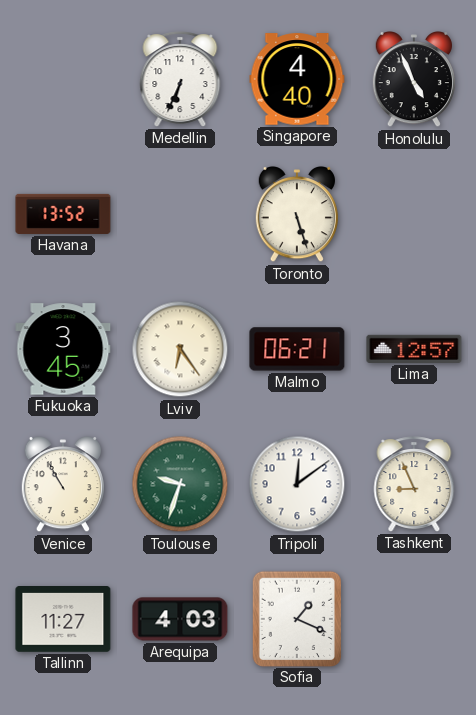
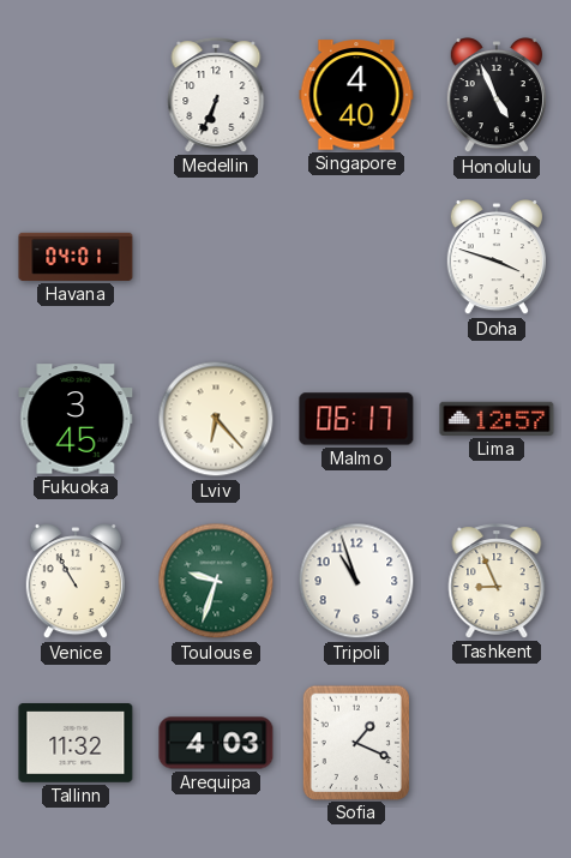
Havana: 13:52 -> 04:01
Toronto: 5:27 -> none
Doha: none -> 3:48
Lviv: 6:24 -> 6:23
Malmo: 06:21 -> 06:17
Tripoli: 12:09 -> 10:57
Tallinn: 11:27 -> 11:32
